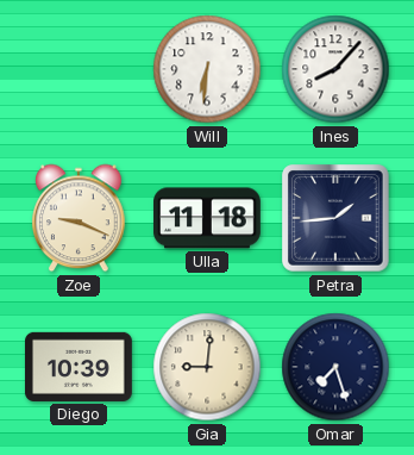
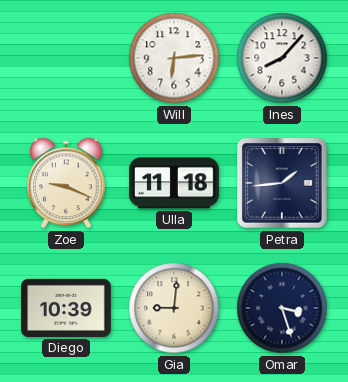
Will: 6:31 -> 6:14
Omar: 7:27 -> 3:27
